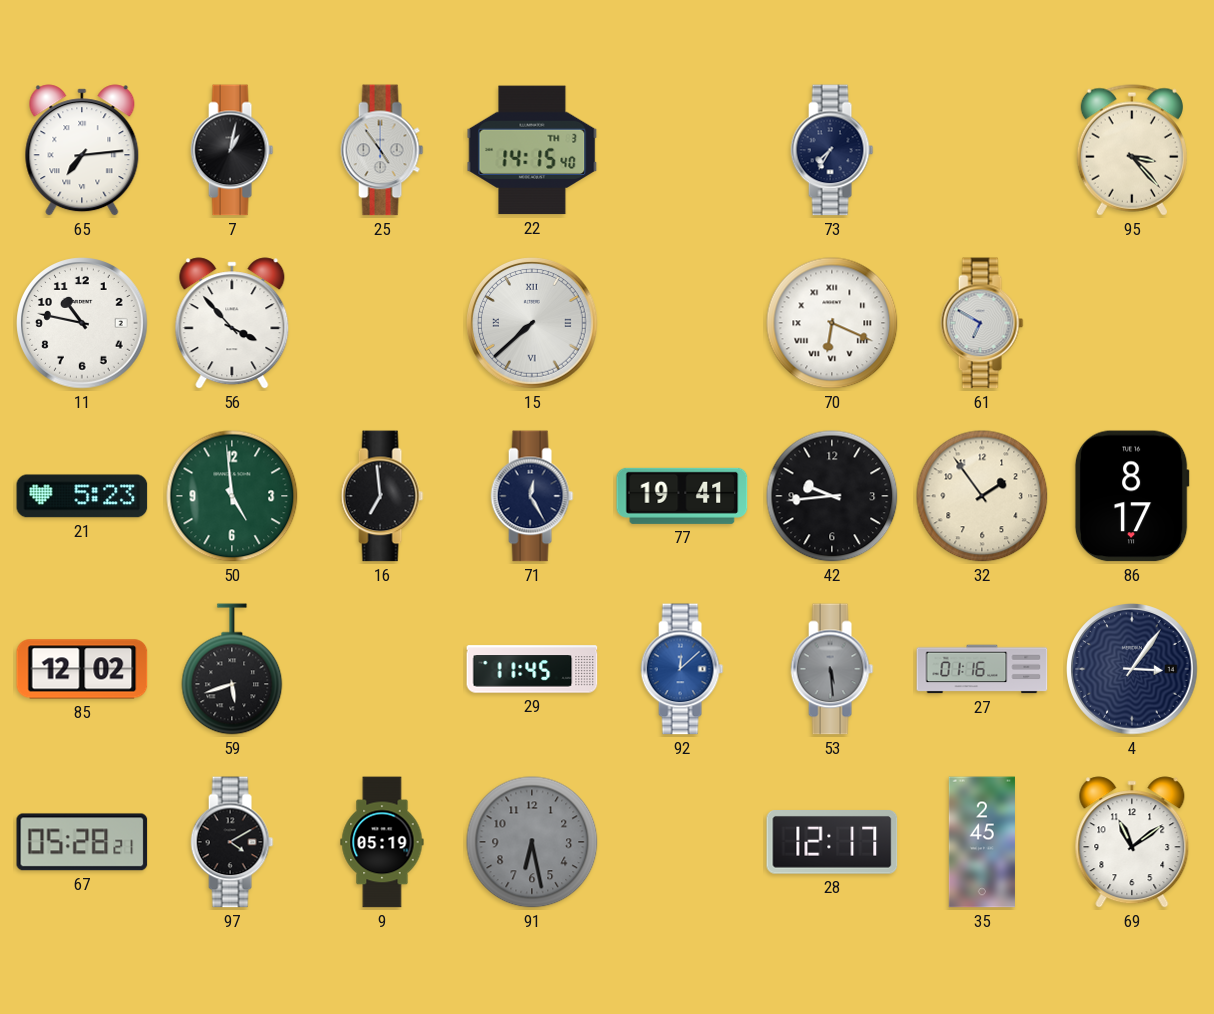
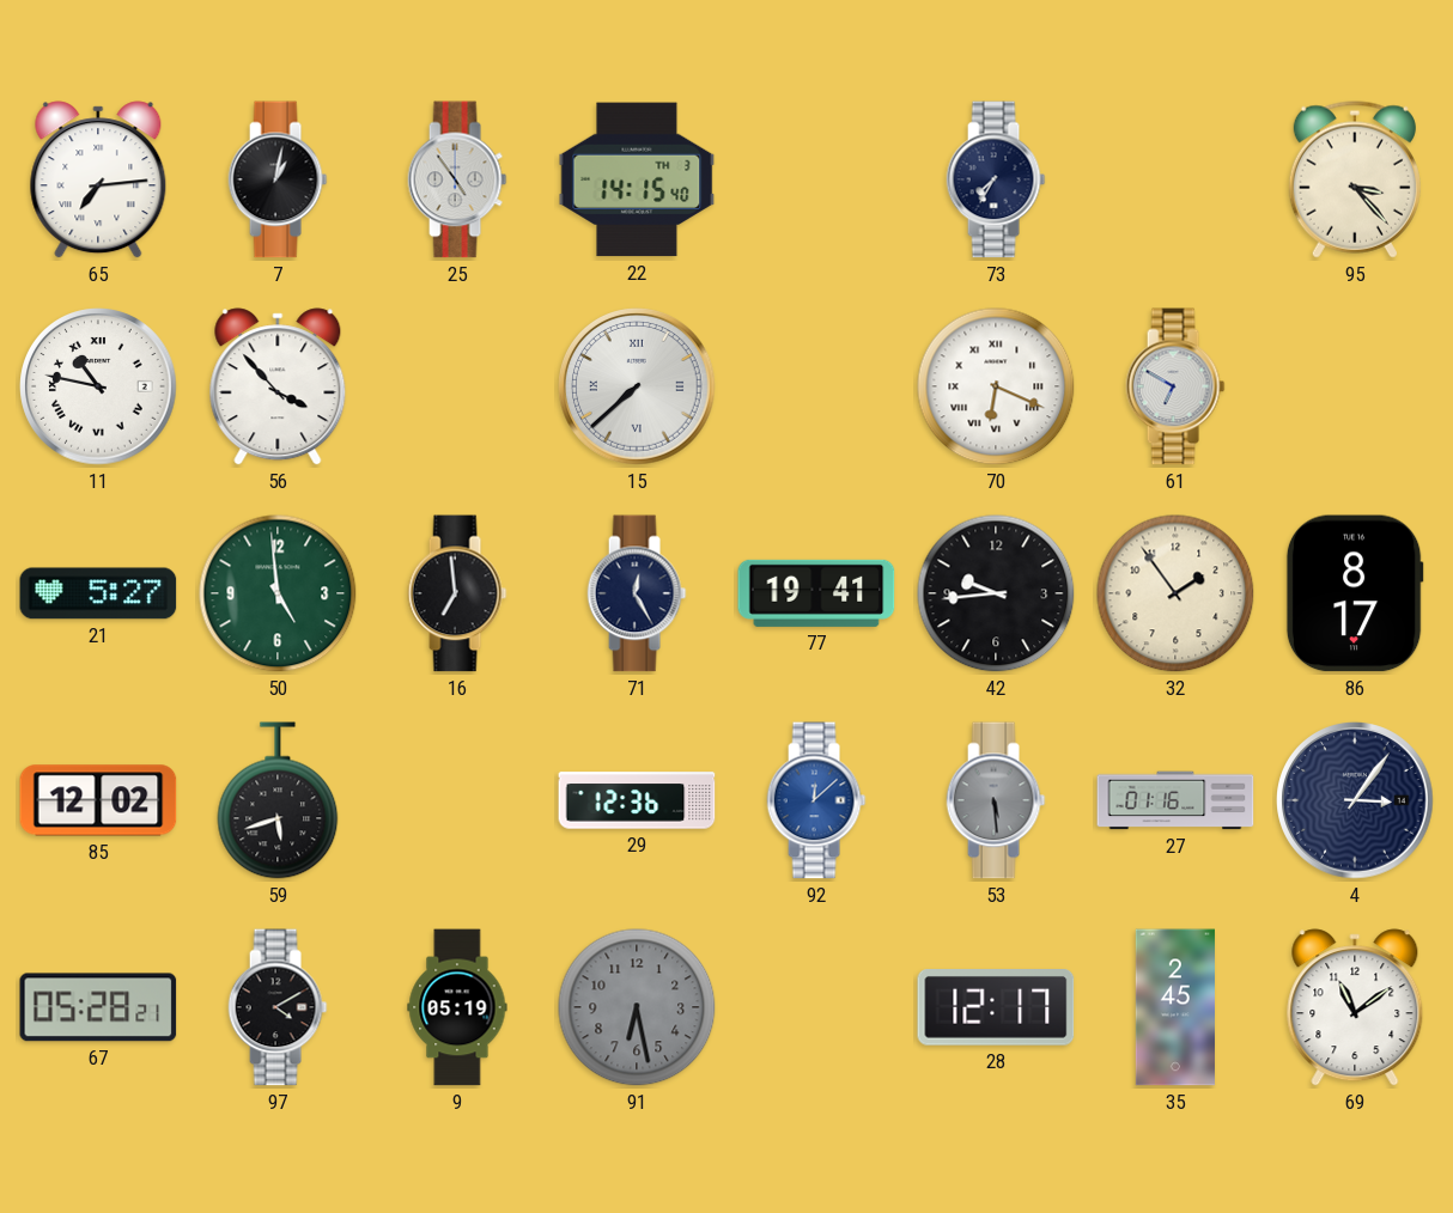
11 numerals: Arabic -> Roman
21: 5:23 -> 5:27
29: 11:45 -> 12:36
